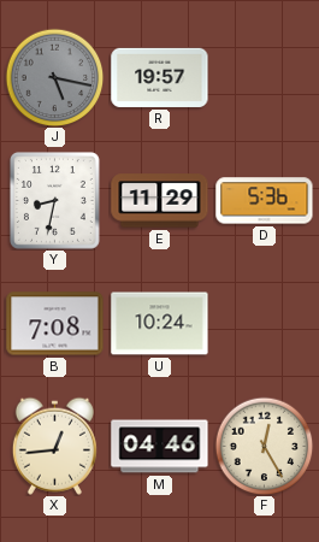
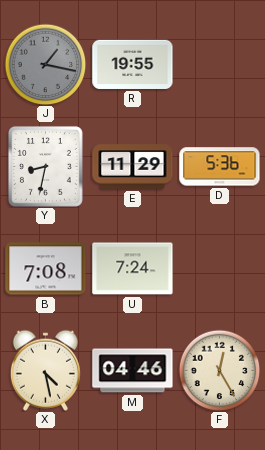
J: 5:17 -> 1:17
R: 19:57 -> 19:55
U: 10:24 -> 7:24
X: 12:44 -> 4:28
